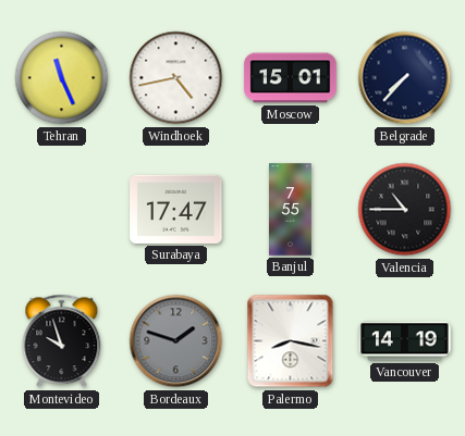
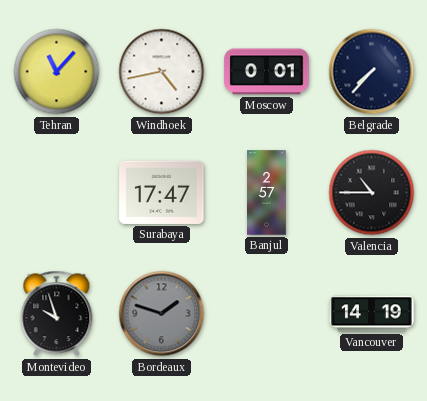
Tehran: 11:26 -> 11:07
Moscow: 15:01 -> 0:01
Banjul: 7:55 -> 2:57
Palermo: 8:17 -> none
